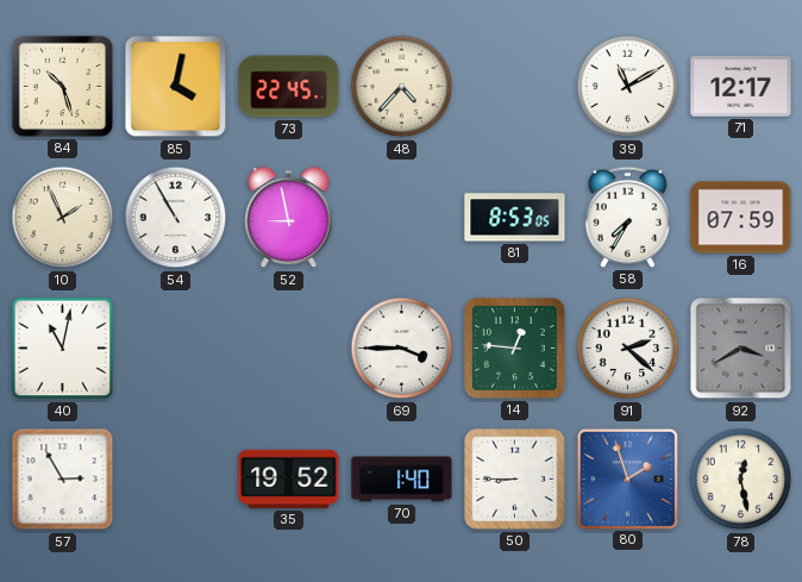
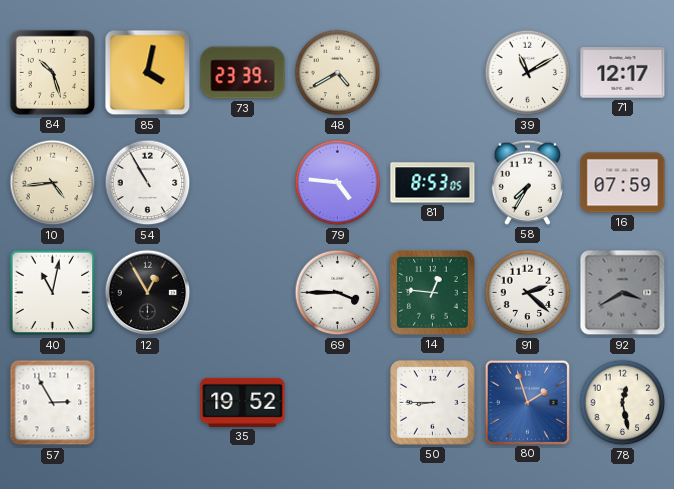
73: 22:45 -> 23:39
48: 4:37 -> 4:40
10: 1:56 -> 4:44
52: 8:58 -> none
79: none -> 4:46
12: none -> 12:55
70: 1:40 -> none
